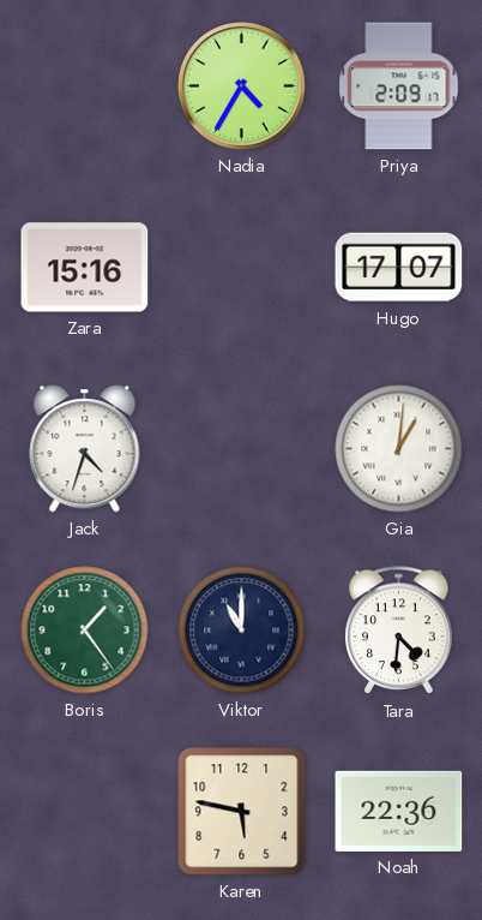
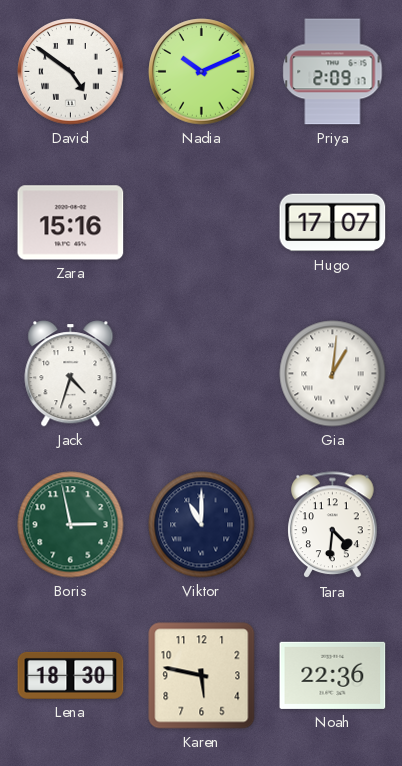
David: none -> 4:51
Nadia: 4:35 -> 10:11
Boris: 1:24 -> 2:58
Lena: none -> 18:30
